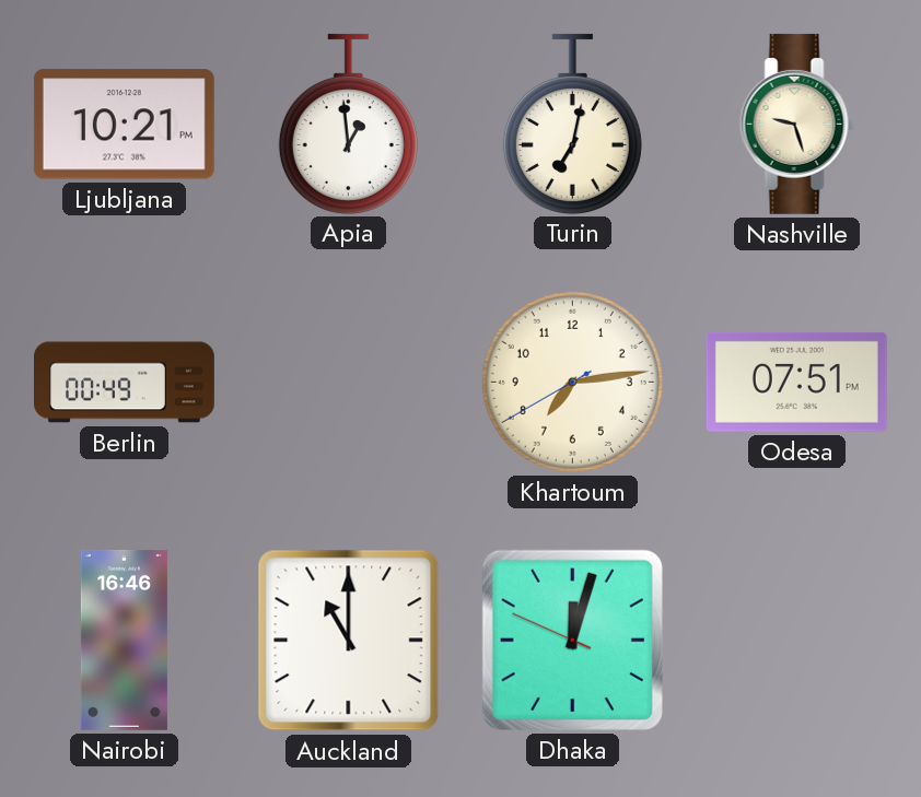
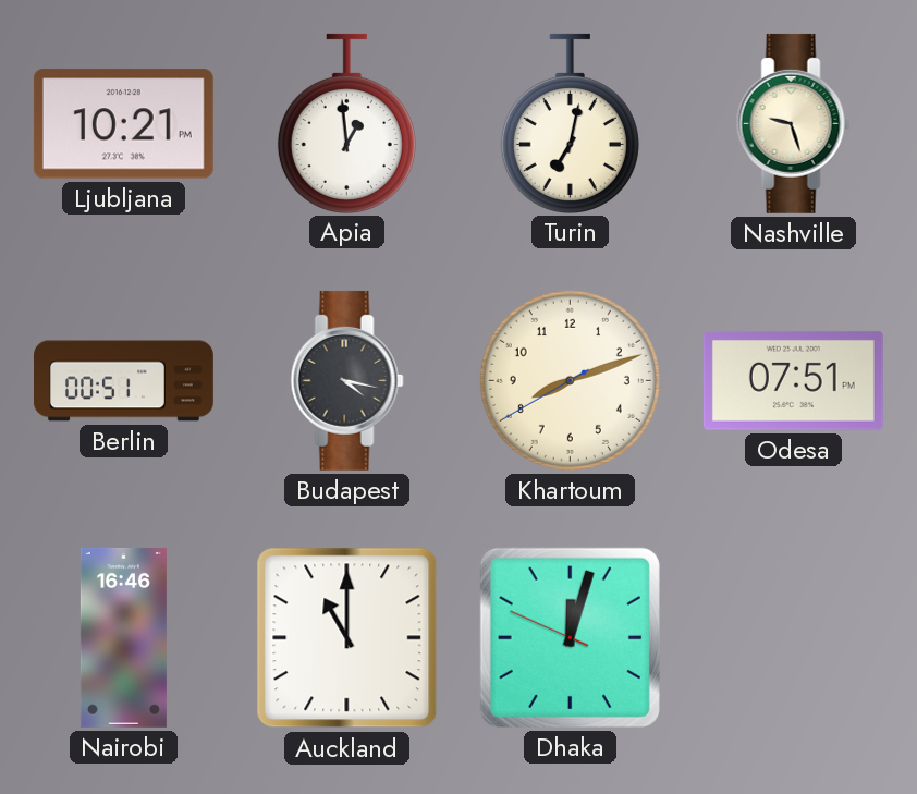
Berlin: 00:49 -> 00:51
Budapest: none -> 4:17
Khartoum: 7:13 -> 8:11
